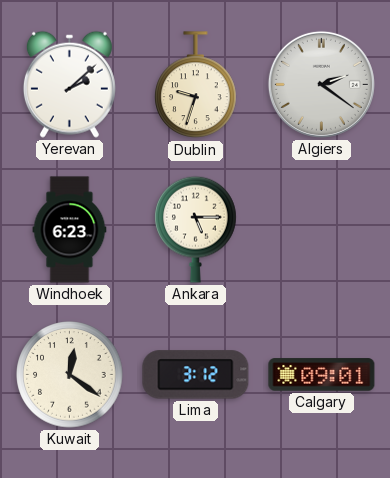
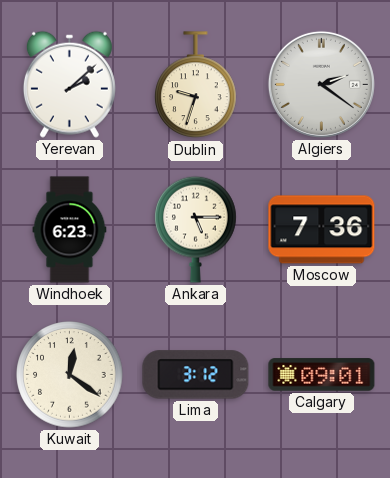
Moscow: none -> 7:36
